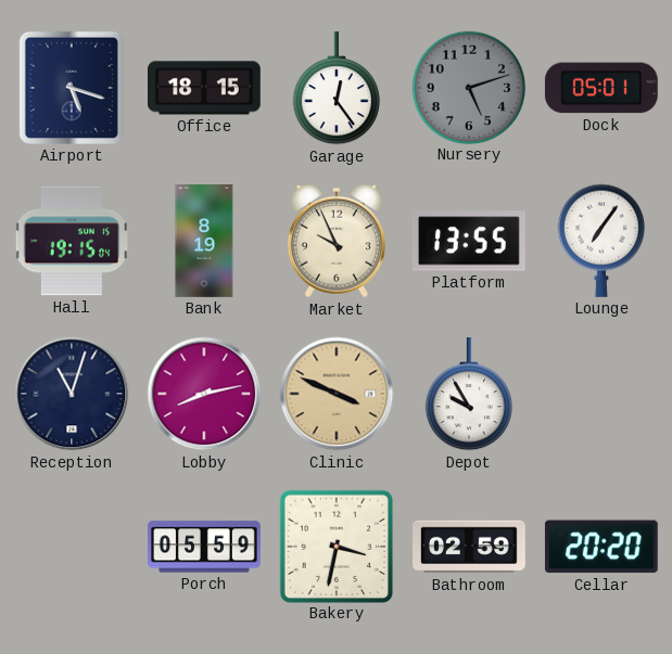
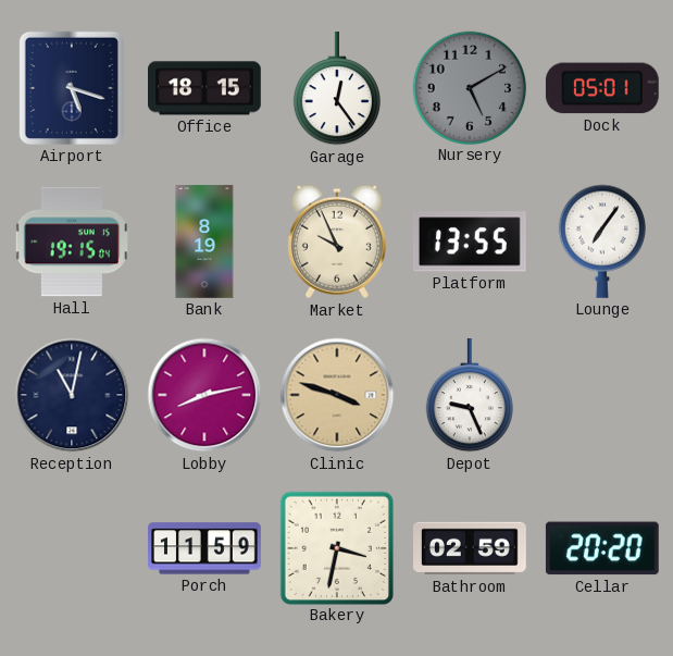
Nursery: 5:12 -> 5:10
Reception: 11:03 -> 11:02
Clinic: 3:49 -> 3:48
Depot: 9:55 -> 9:26
Porch: 05:59 -> 11:59
